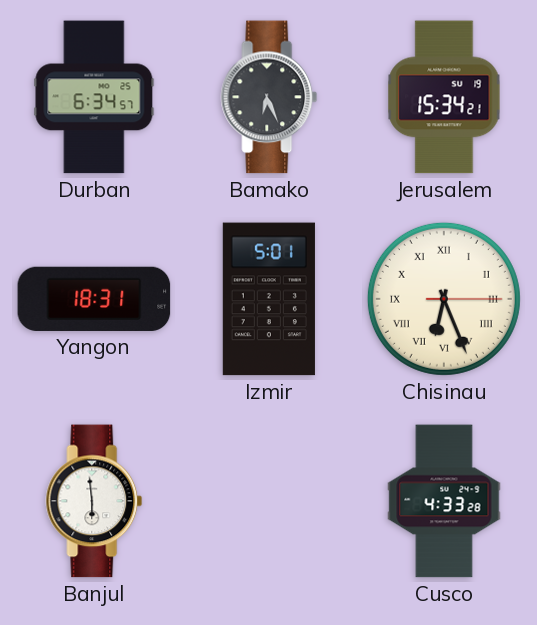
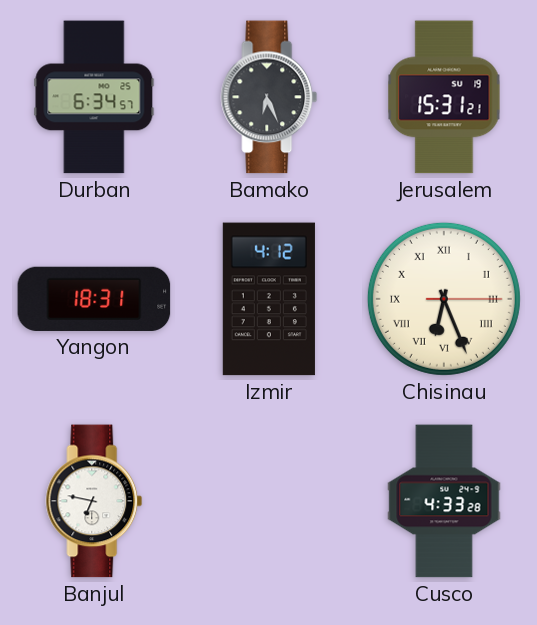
Jerusalem: 15:34 -> 15:31
Izmir: 5:01 -> 4:12
Banjul: 5:59 -> 6:47
